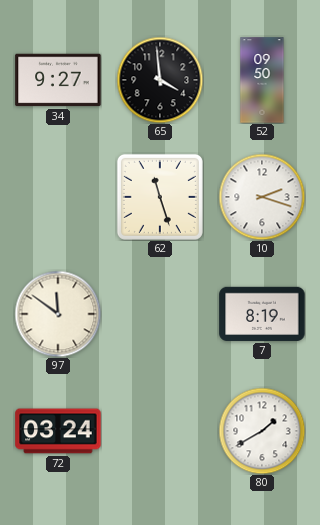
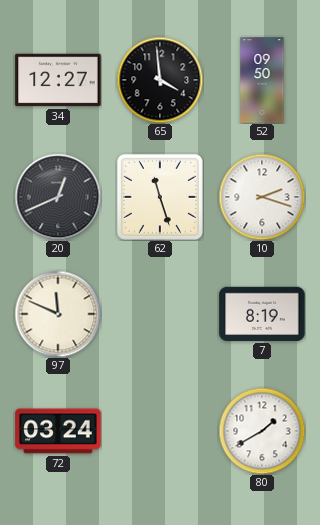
34: 9:27 -> 12:27
20: none -> 12:41
97: 11:51 -> 11:49
